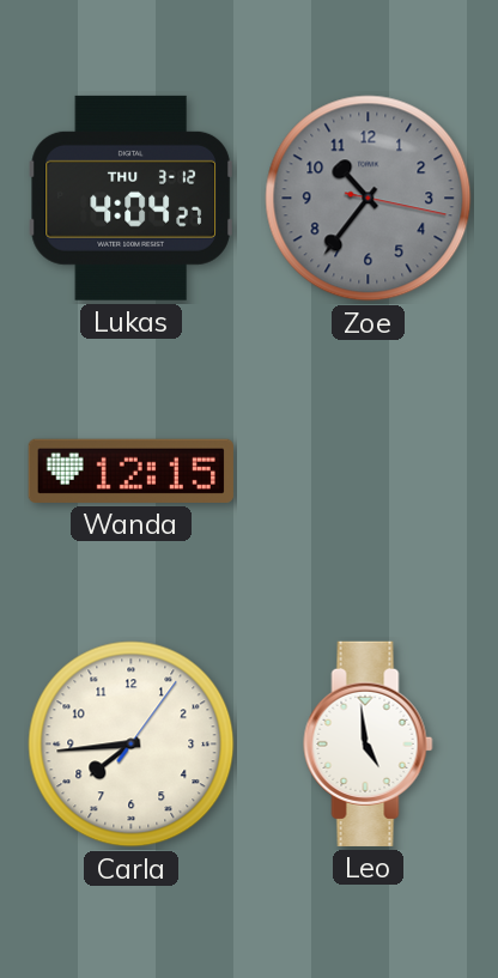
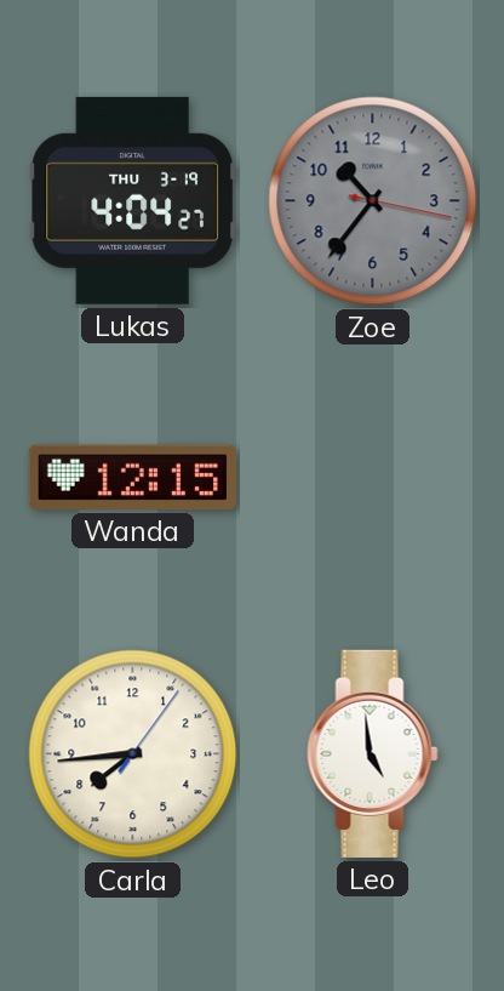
Lukas date: THU 3-12 -> THU 3-19
